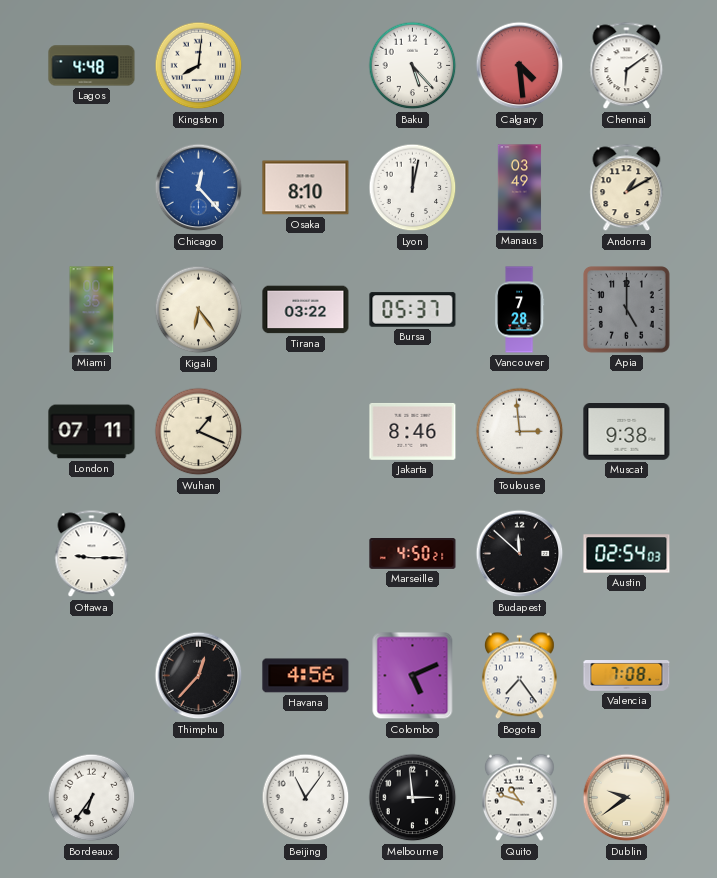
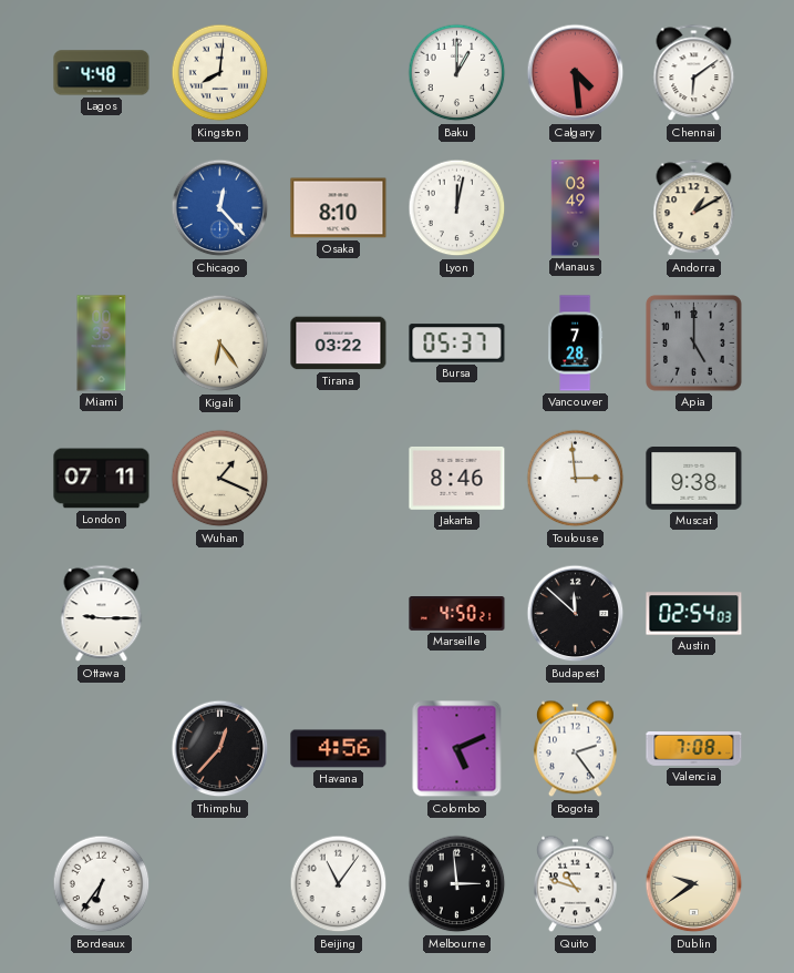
Baku: 5:23 -> 1:00
Bogota: 7:24 -> 2:24
